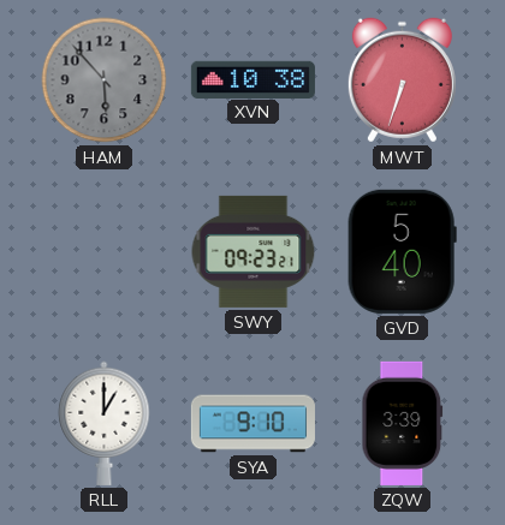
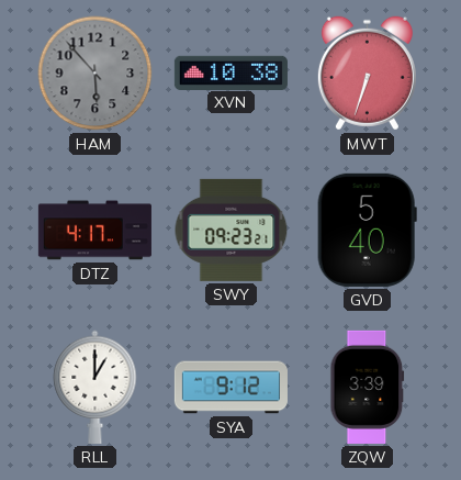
DTZ: none -> 4:17
SYA: 9:10 -> 9:12
